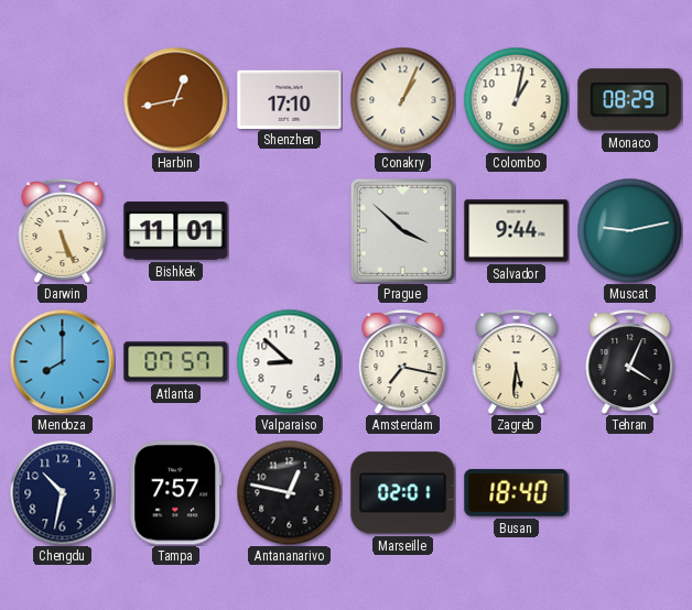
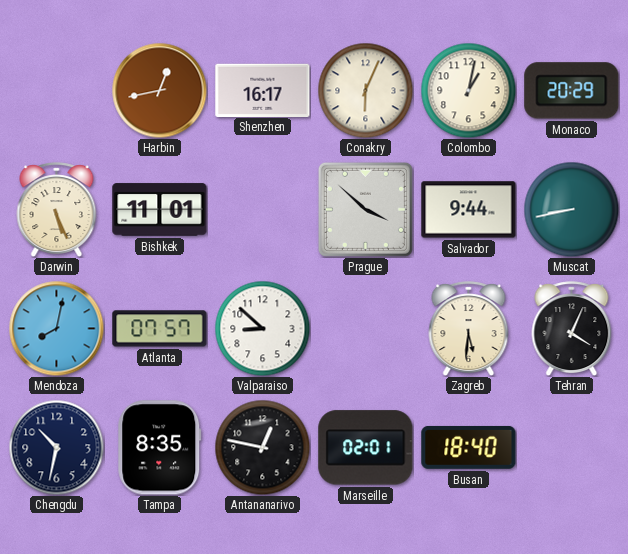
Shenzhen: 17:10 -> 16:17
Conakry: 1:04 -> 6:04
Monaco: 08:29 -> 20:29
Muscat: 9:13 -> 8:43
Mendoza: 8:00 -> 8:02
Amsterdam: 7:17 -> none
Tampa: 7:57 -> 8:35
